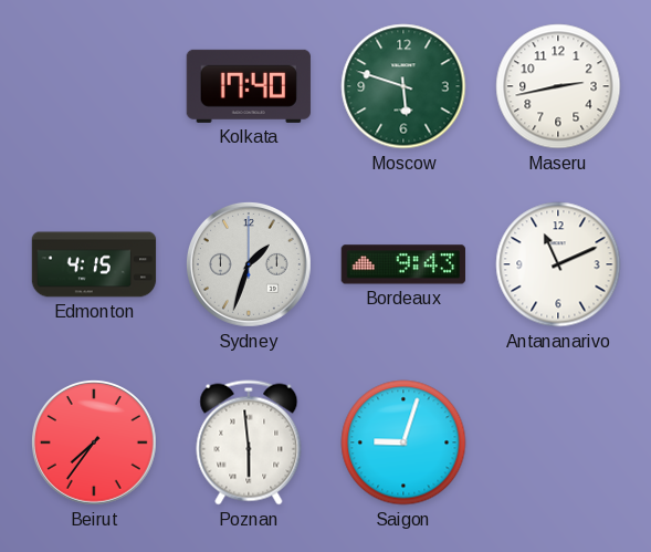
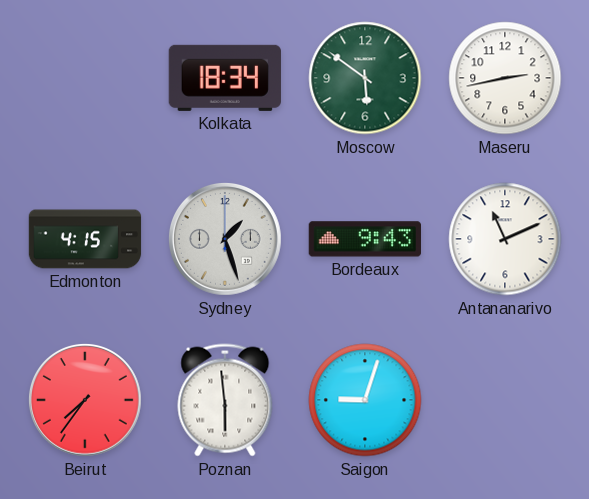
Kolkata: 17:40 -> 18:34
Moscow: 5:48 -> 5:51
Sydney: 1:33 -> 1:27
